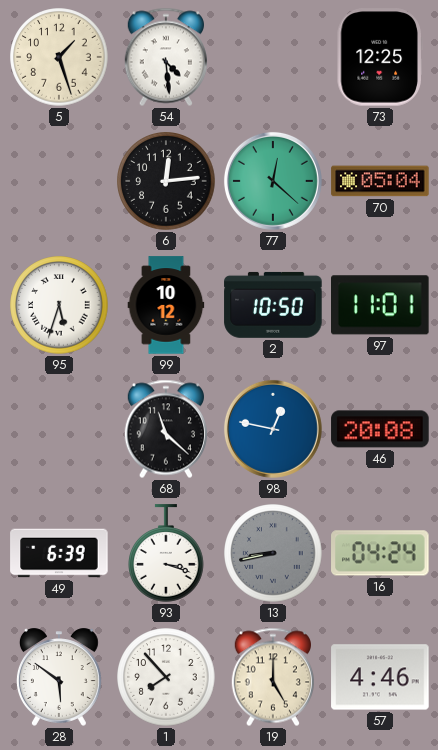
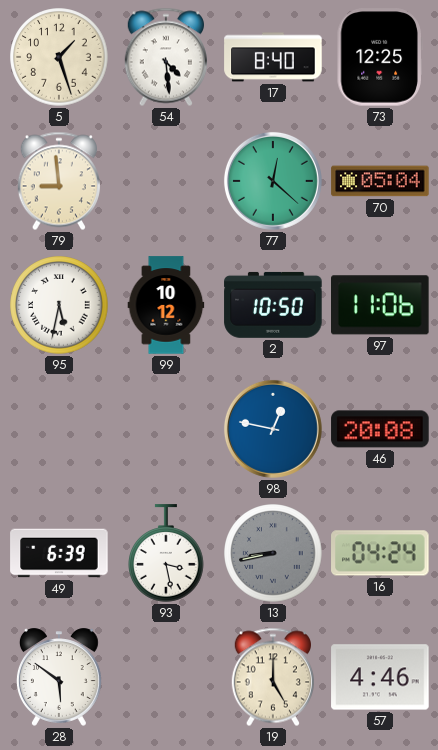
17: none -> 8:40
79: none -> 8:59
6: 12:14 -> none
95: 5:33 -> 5:32
97: 11:01 -> 11:06
68: 11:22 -> none
93: 3:18 -> 3:28
1: 7:53 -> none
